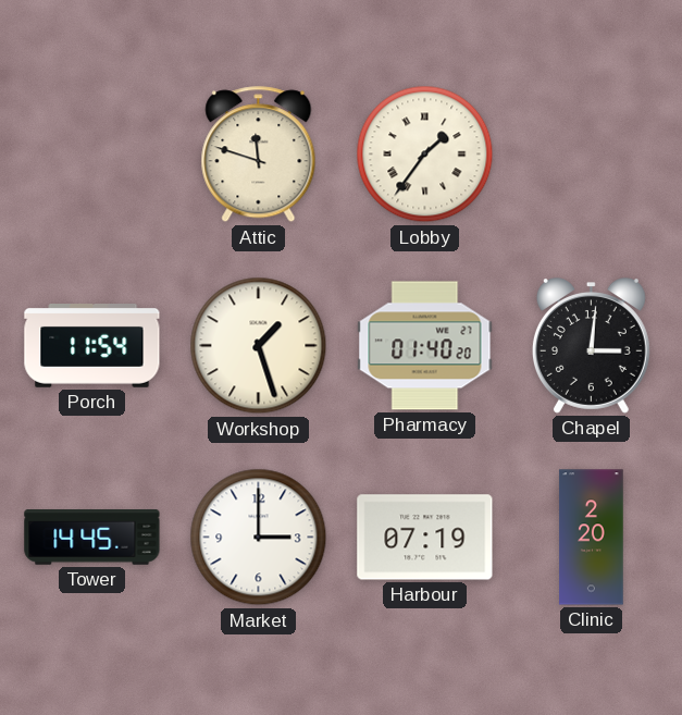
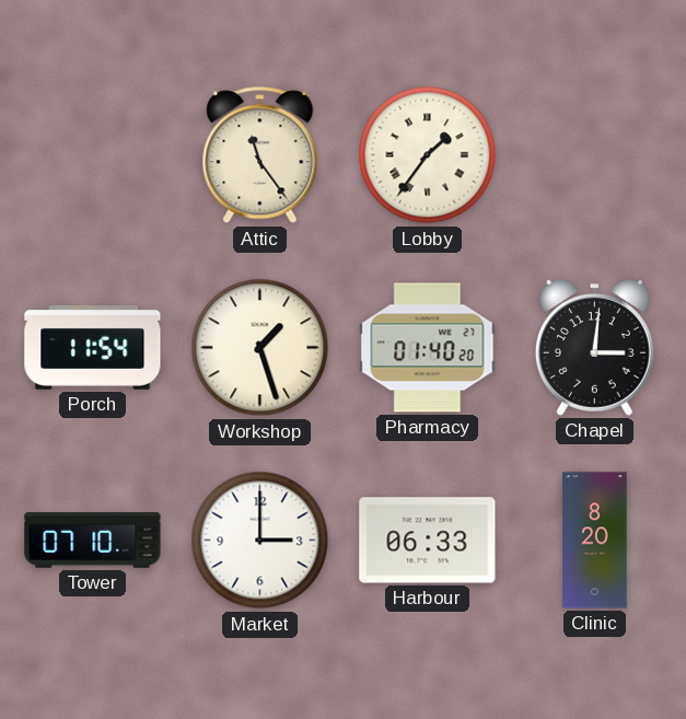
Attic: 11:48 -> 11:24
Tower: 14:45 -> 07:10
Harbour: 07:19 -> 06:33
Clinic: 2:20 -> 8:20
